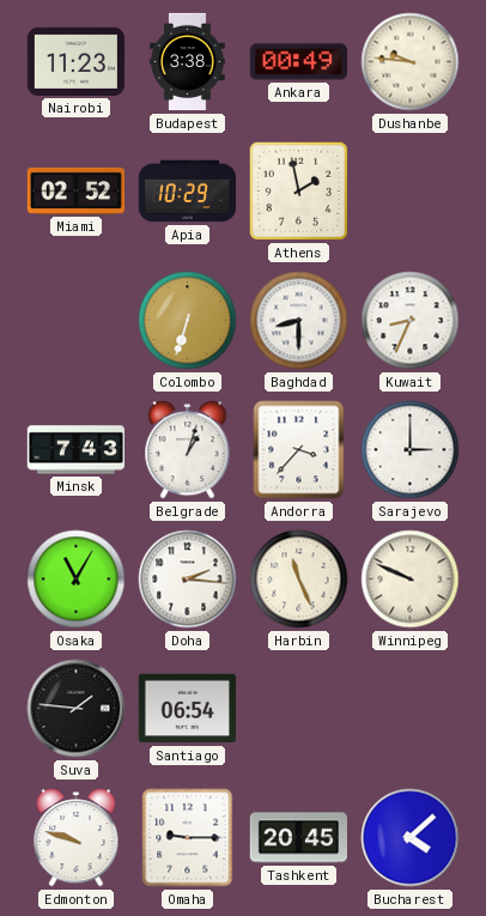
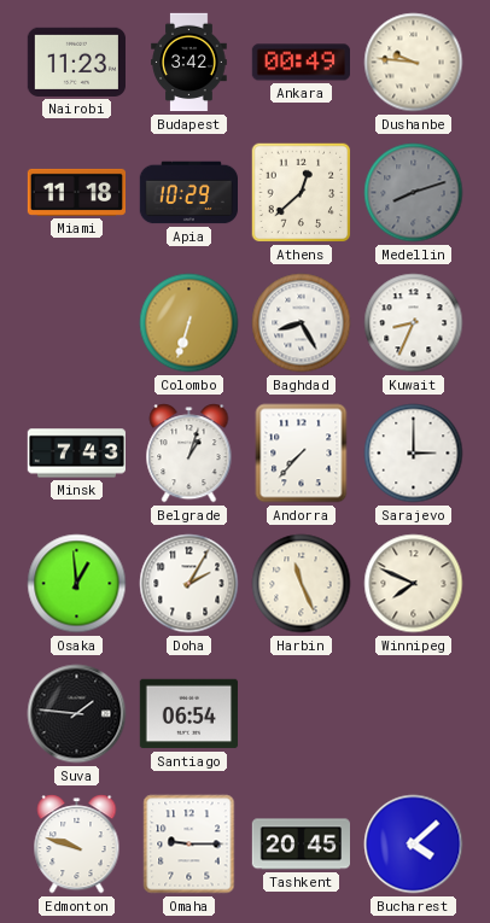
Budapest: 3:38 -> 3:42
Miami: 02:52 -> 11:18
Athens: 1:58 -> 12:38
Medellin: none -> 8:12
Baghdad: 8:30 -> 8:25
Andorra: 3:37 -> 7:37
Osaka: 11:05 -> 12:59
Doha: 2:16 -> 2:05
Winnipeg: 9:49 -> 7:49
